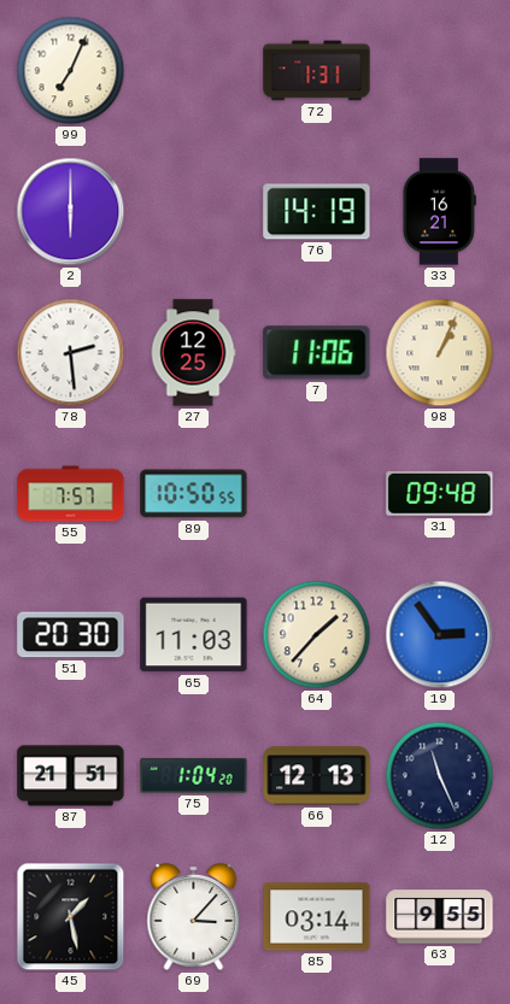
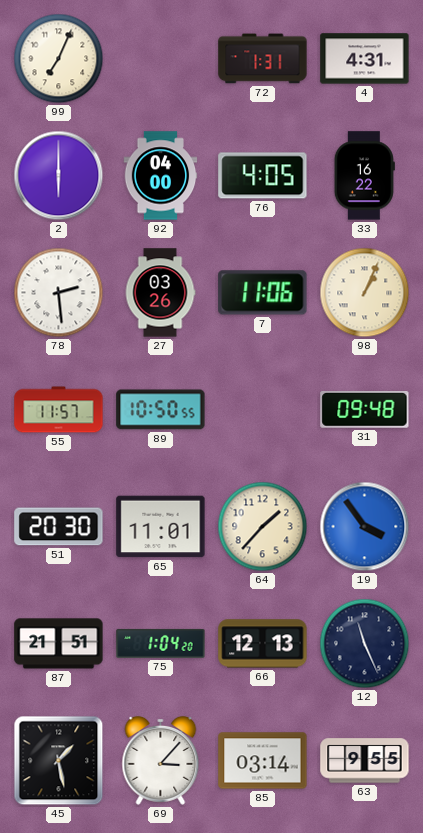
4: none -> 4:31
92: none -> 04:00
76: 14:19 -> 4:05
33: 16:21 -> 16:22
27: 12:25 -> 03:26
55: 7:57 -> 11:57
65: 11:03 -> 11:01
19: 2:54 -> 3:54
